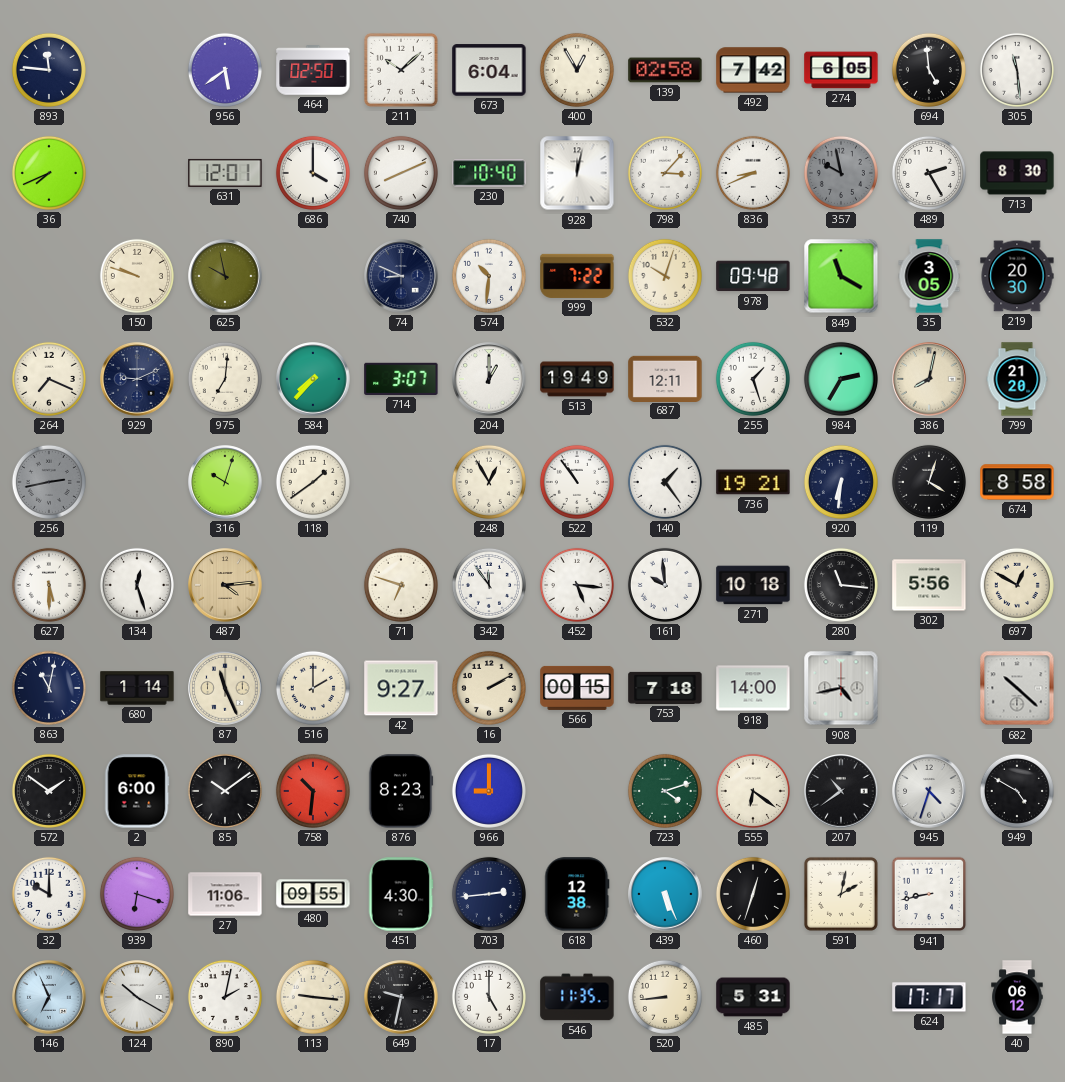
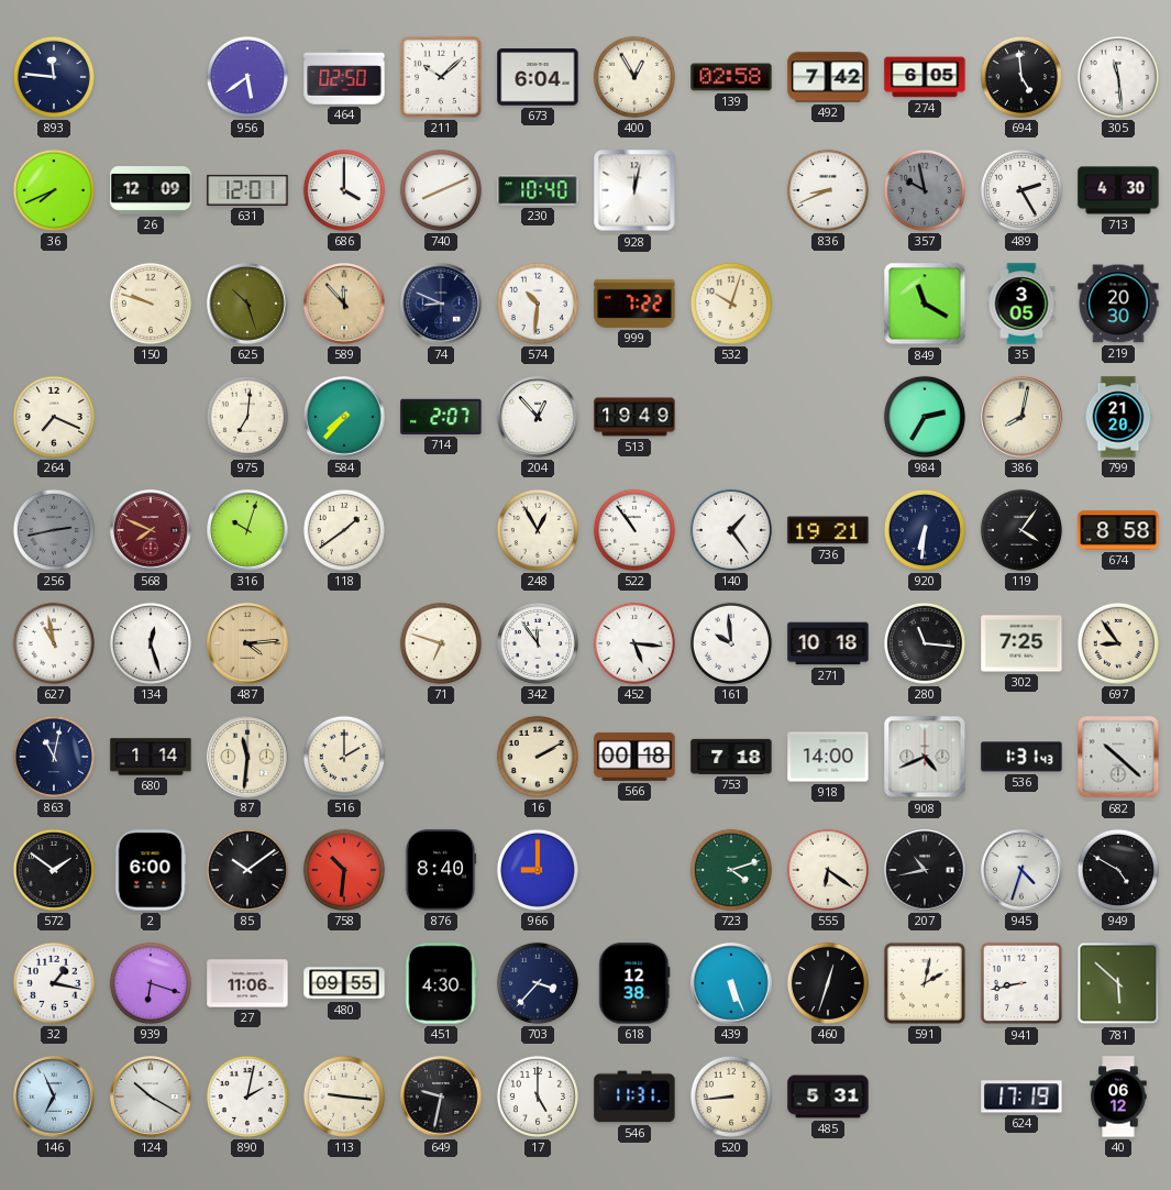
26: none -> 12:09
798: 3:07 -> none
713: 8:30 -> 4:30
625: 9:58 -> 10:27
589: none -> 11:53
978: 09:48 -> none
929: 9:11 -> none
714: 3:07 -> 2:07
204: 1:00 -> 12:53
687: 12:11 -> none
255: 1:27 -> none
568: none -> 7:49
119: 4:03 -> 4:06
627: 5:30 -> 10:58
302: 5:56 -> 7:25
697: 12:50 -> 8:54
87: 11:26 -> 11:31
42: 9:27 -> none
566: 00:15 -> 00:18
908: 4:43 -> 4:41
536: none -> 1:31
876: 8:23 -> 8:40
207: 10:39 -> 10:43
32: 10:00 -> 1:17
703: 2:44 -> 3:37
781: none -> 5:52
546: 11:35 -> 11:31
624: 17:17 -> 17:19
